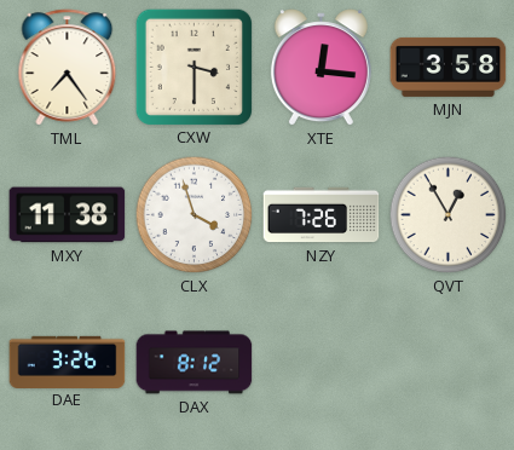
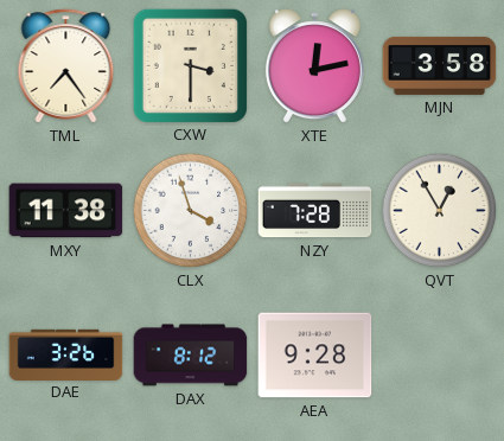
XTE: 12:16 -> 12:13
NZY: 7:26 -> 7:28
AEA: none -> 9:28
